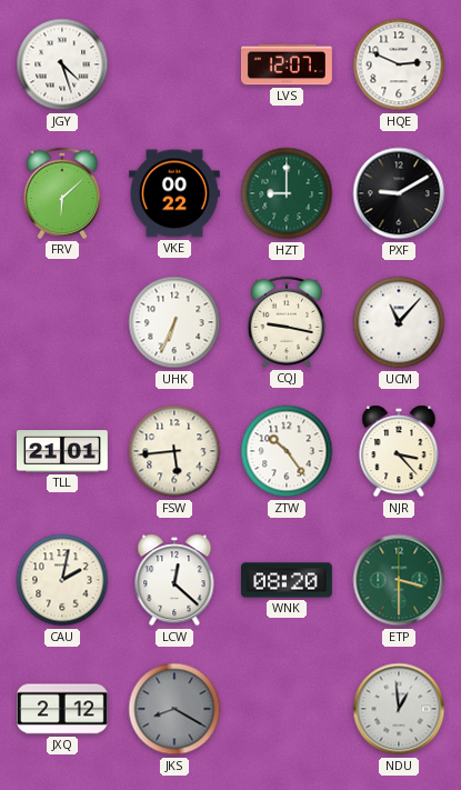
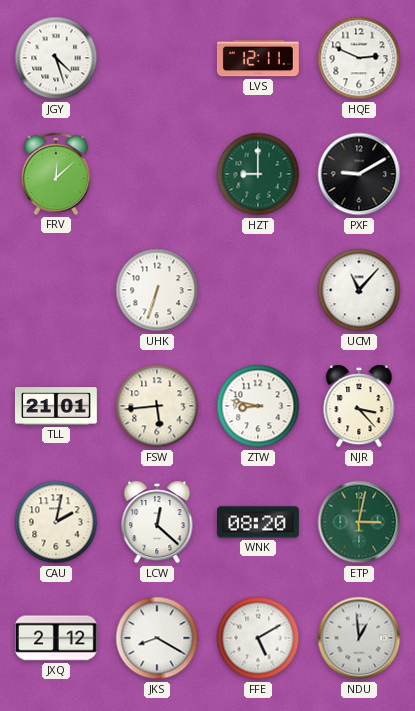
LVS: 12:07 -> 12:11
FRV: 6:08 -> 12:08
VKE: 00:22 -> none
UHK: 6:34 -> 6:33
CQJ: 9:17 -> none
ZTW: 10:24 -> 8:47
ETP: 3:30 -> 3:02
JKS dial: grey -> white
FFE: none -> 5:10
